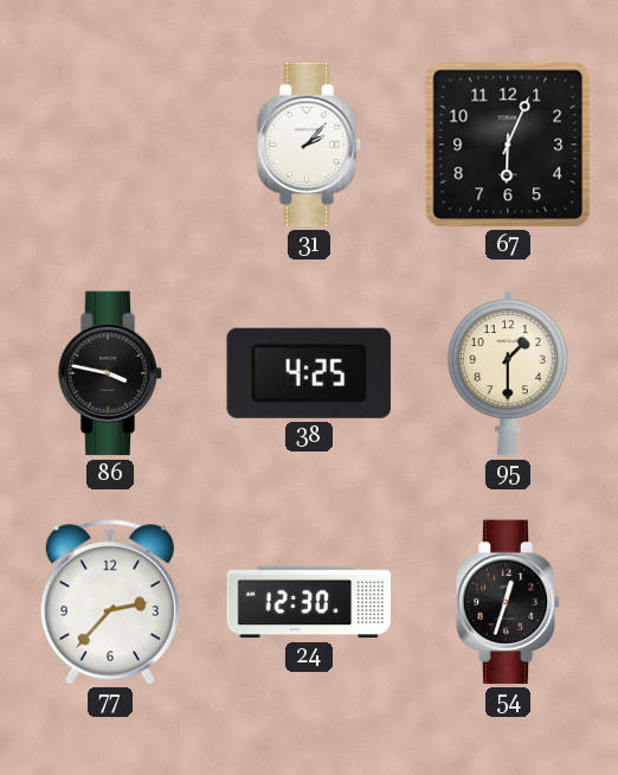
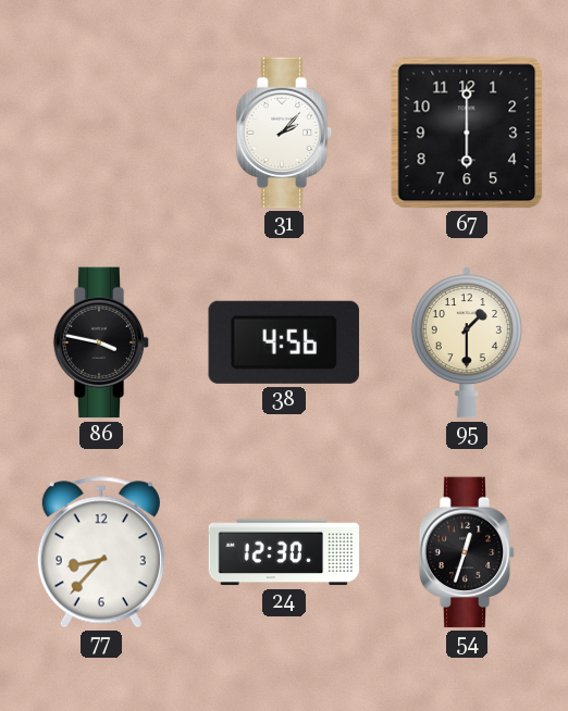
67: 6:04 -> 6:00
38: 4:25 -> 4:56
77: 2:37 -> 8:37
